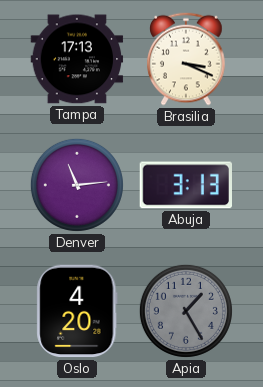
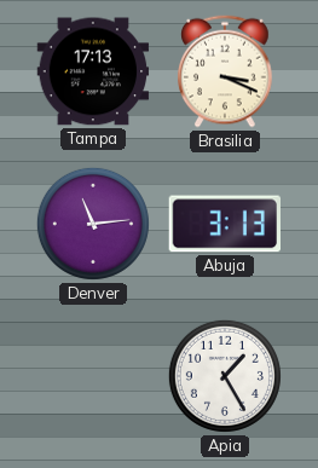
Oslo: 4:20 -> none
Apia dial: grey -> white
